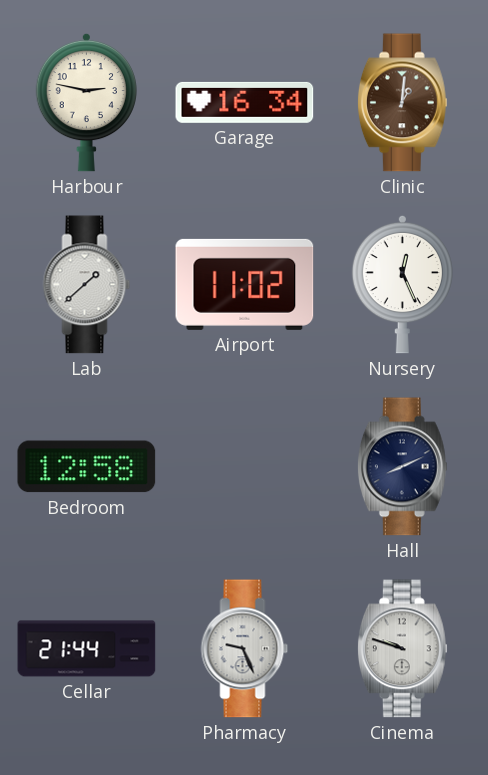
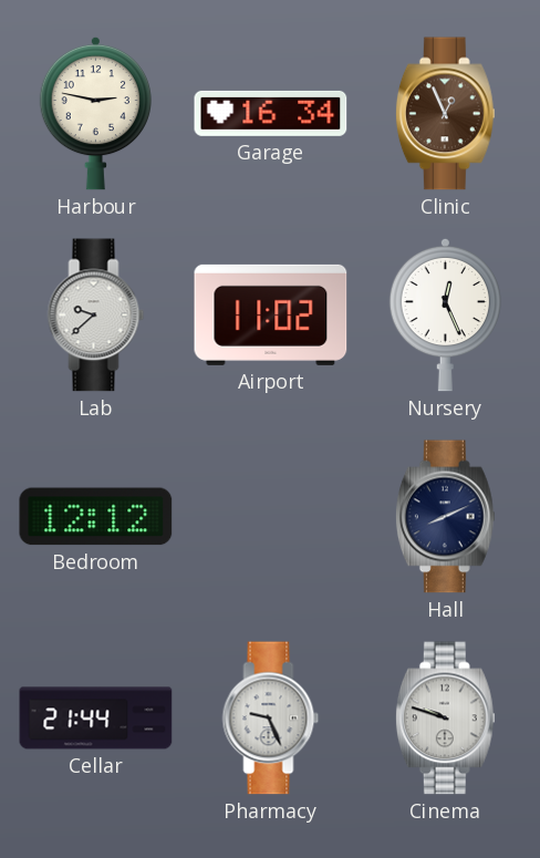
Clinic: 1:01 -> 12:56
Lab: 1:38 -> 9:38
Bedroom: 12:58 -> 12:12
